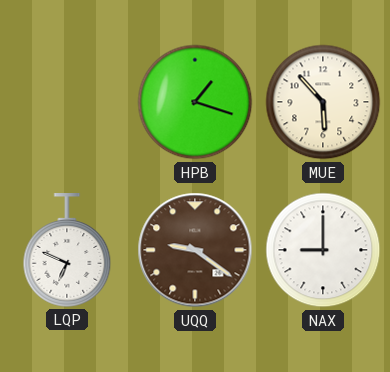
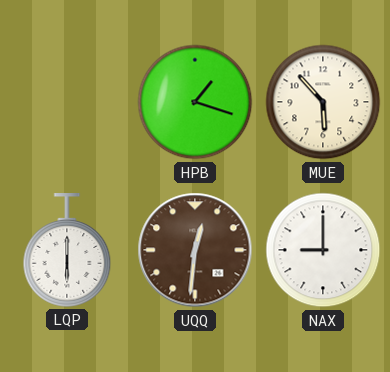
LQP: 6:49 -> 6:00
UQQ: 9:21 -> 12:31
